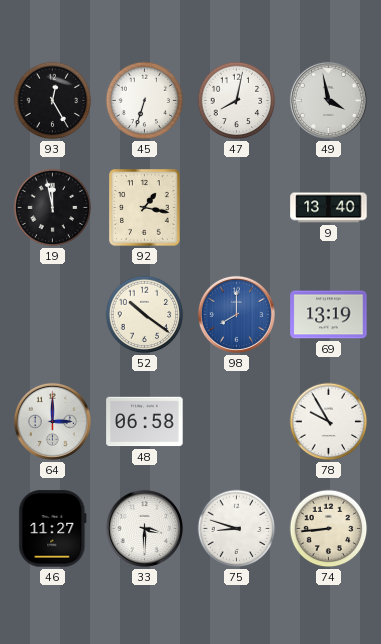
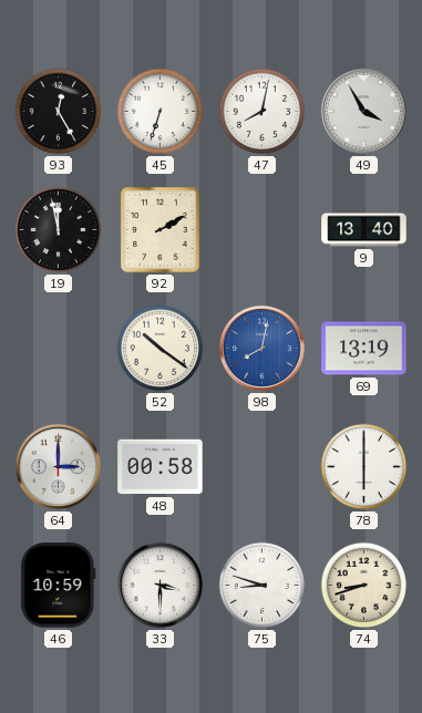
49: 3:58 -> 3:55
92: 1:17 -> 2:10
98: 8:00 -> 8:02
48: 06:58 -> 00:58
78: 9:55 -> 6:00
46: 11:27 -> 10:59
74: 8:44 -> 8:42
